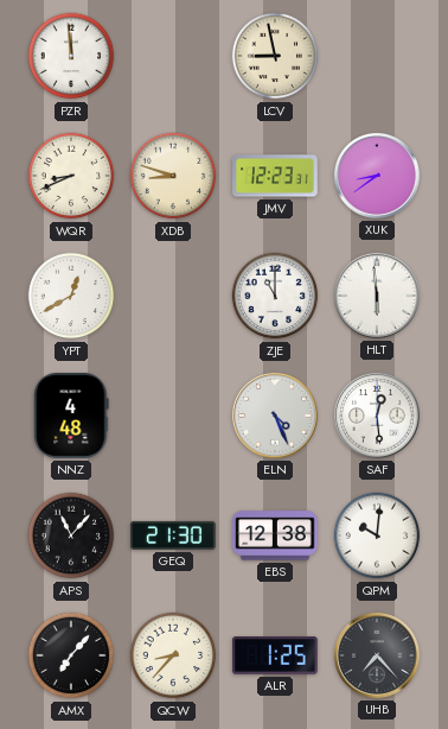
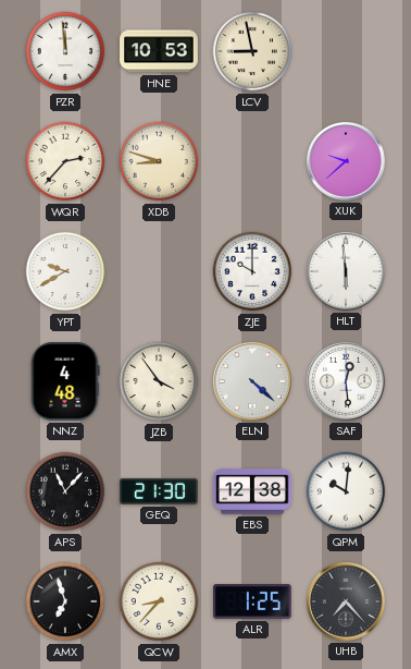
HNE: none -> 10:53
WQR: 8:41 -> 2:37
JMV: 12:23 -> none
XUK: 8:39 -> 9:38
YPT: 12:40 -> 9:40
ZJE: 11:00 -> 10:00
JZB: none -> 3:54
ELN: 4:26 -> 4:22
AMX: 7:07 -> 6:57
